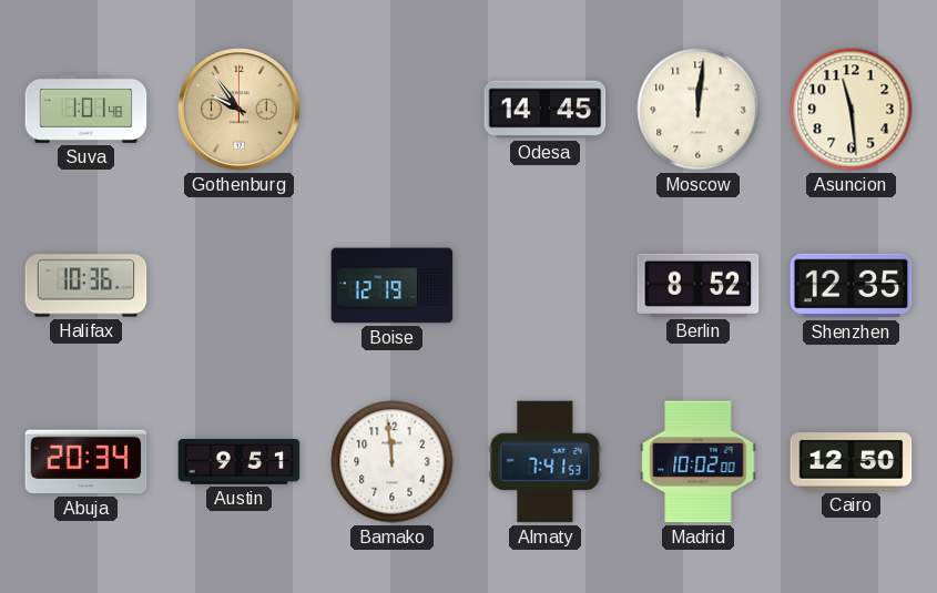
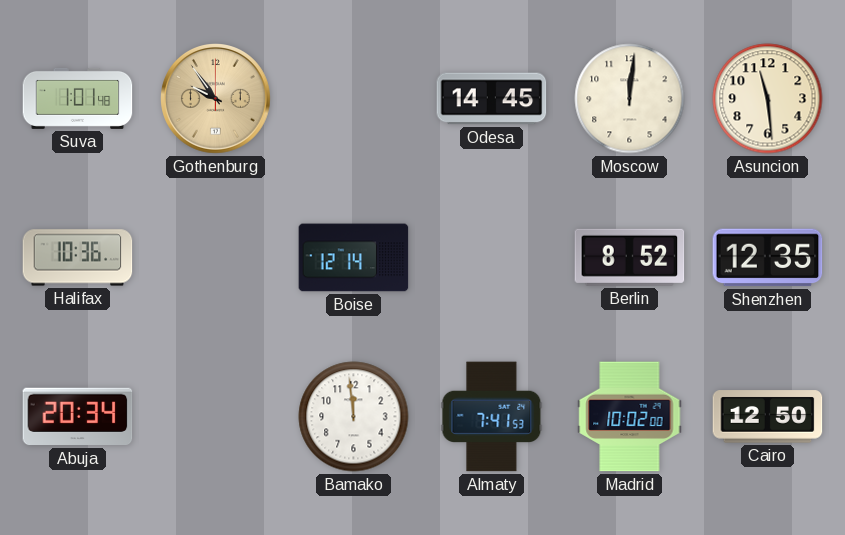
Boise: 12:19 -> 12:14
Austin: 9:51 -> none
